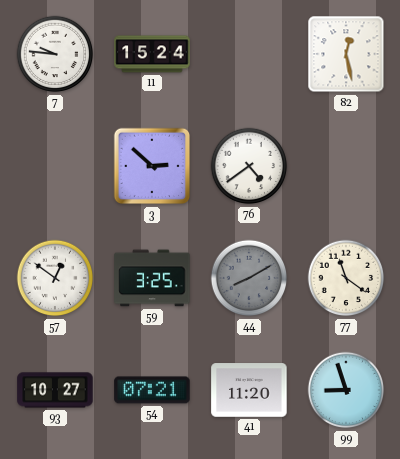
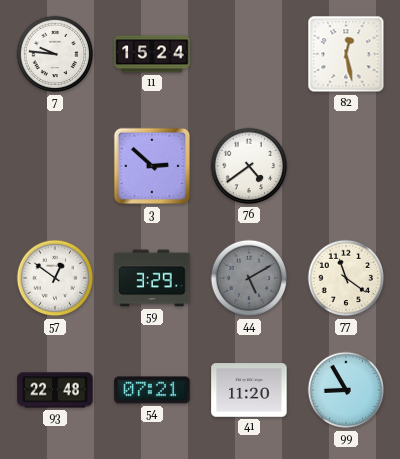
59: 3:25 -> 3:29
44: 8:10 -> 5:10
93: 10:27 -> 22:48
99: 8:57 -> 8:55
